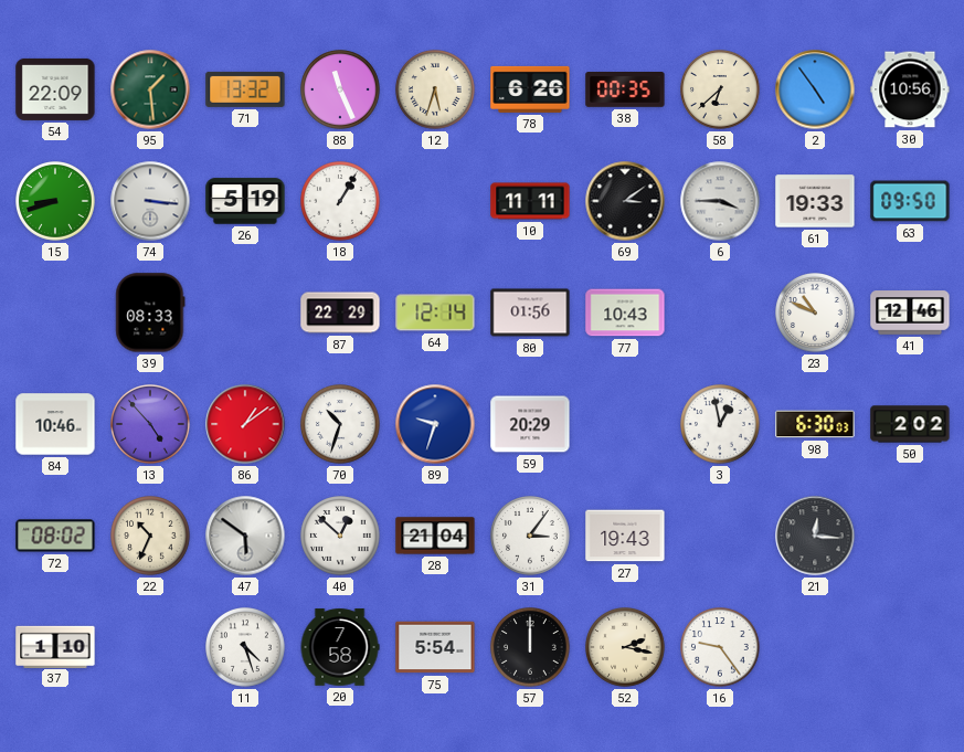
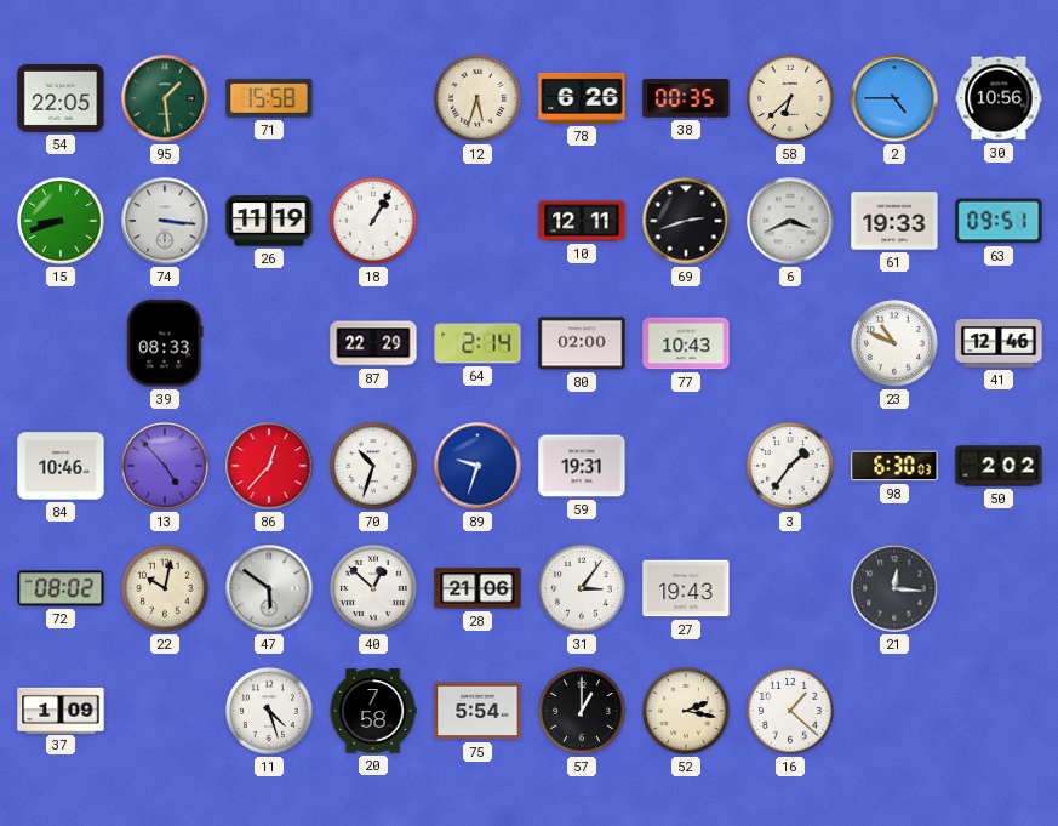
54: 22:09 -> 22:05
71: 13:32 -> 15:58
88: 11:26 -> none
2: 4:54 -> 4:45
26: 5:19 -> 11:19
10: 11:11 -> 12:11
69: 3:09 -> 2:42
6: 3:45 -> 3:41
63: 09:50 -> 09:51
64: 12:14 -> 2:14
80: 01:56 -> 02:00
86: 1:09 -> 12:37
59: 20:29 -> 19:31
3: 12:58 -> 1:36
22: 10:34 -> 10:02
28: 21:04 -> 21:06
37: 1:10 -> 1:09
57: 12:00 -> 1:00
16: 9:24 -> 1:22
